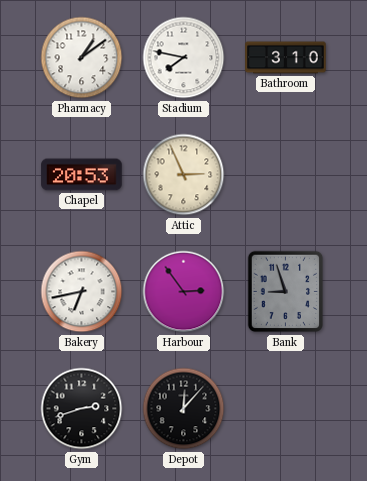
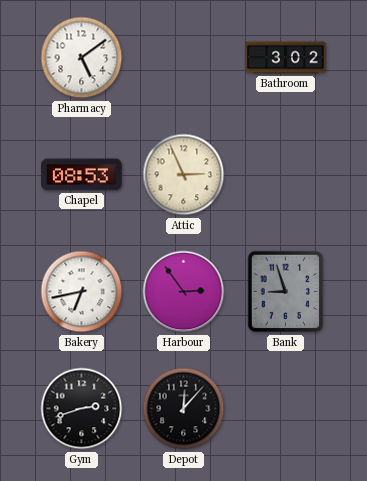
Pharmacy: 1:09 -> 5:09
Stadium: 7:47 -> none
Bathroom: 3:10 -> 3:02
Chapel: 20:53 -> 08:53
